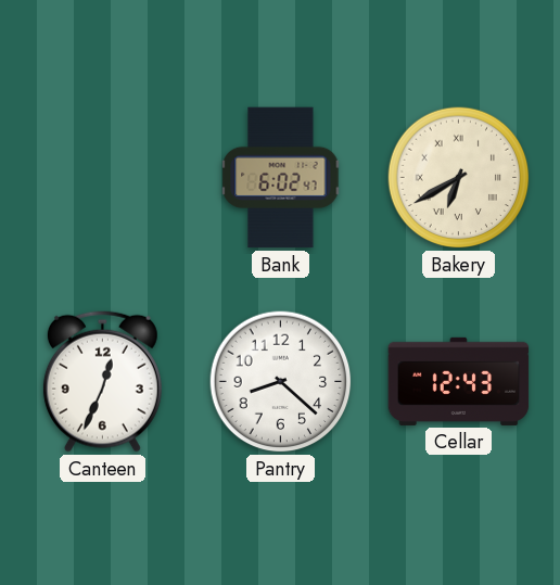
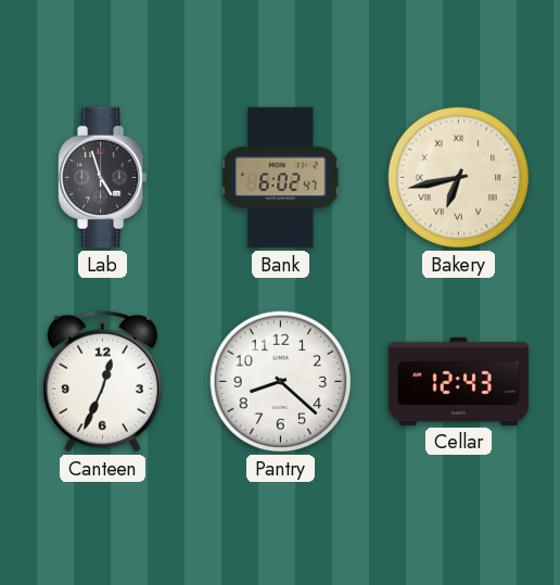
Lab: none -> 4:57
Bakery: 6:40 -> 6:43
